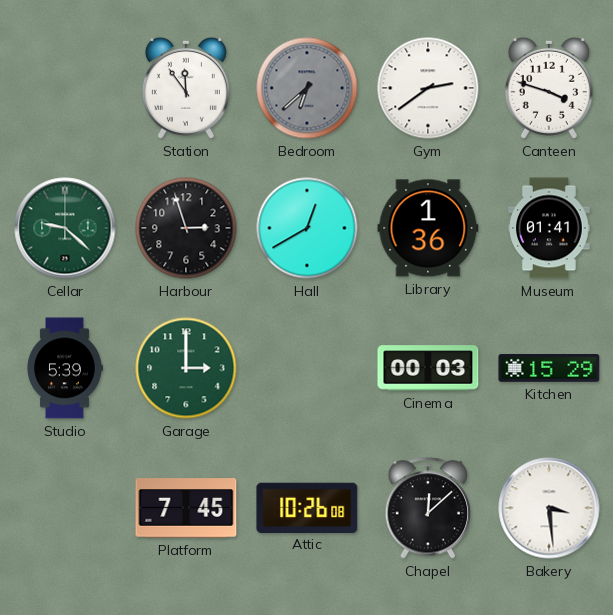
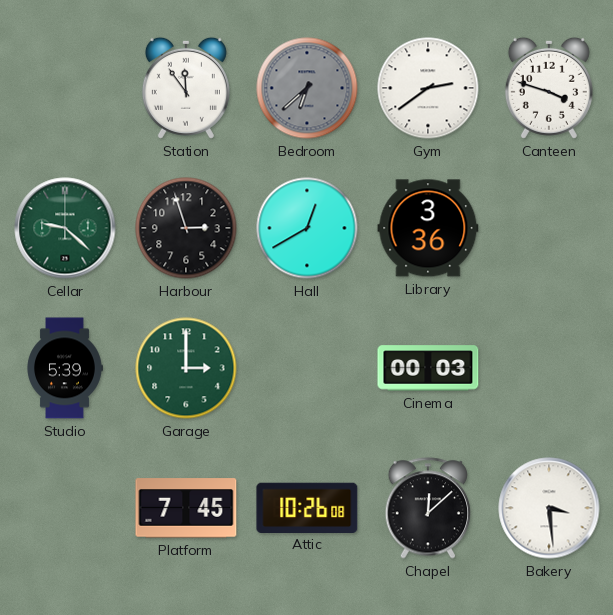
Library: 1:36 -> 3:36
Museum: 01:41 -> none
Kitchen: 15:29 -> none
